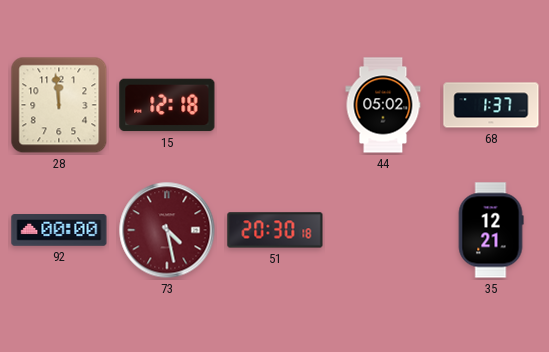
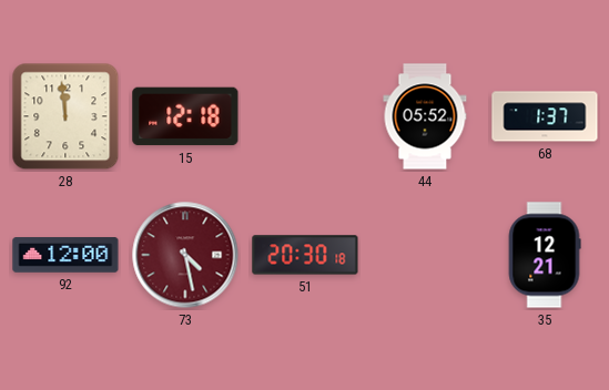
44: 05:02 -> 05:52
92: 00:00 -> 12:00
